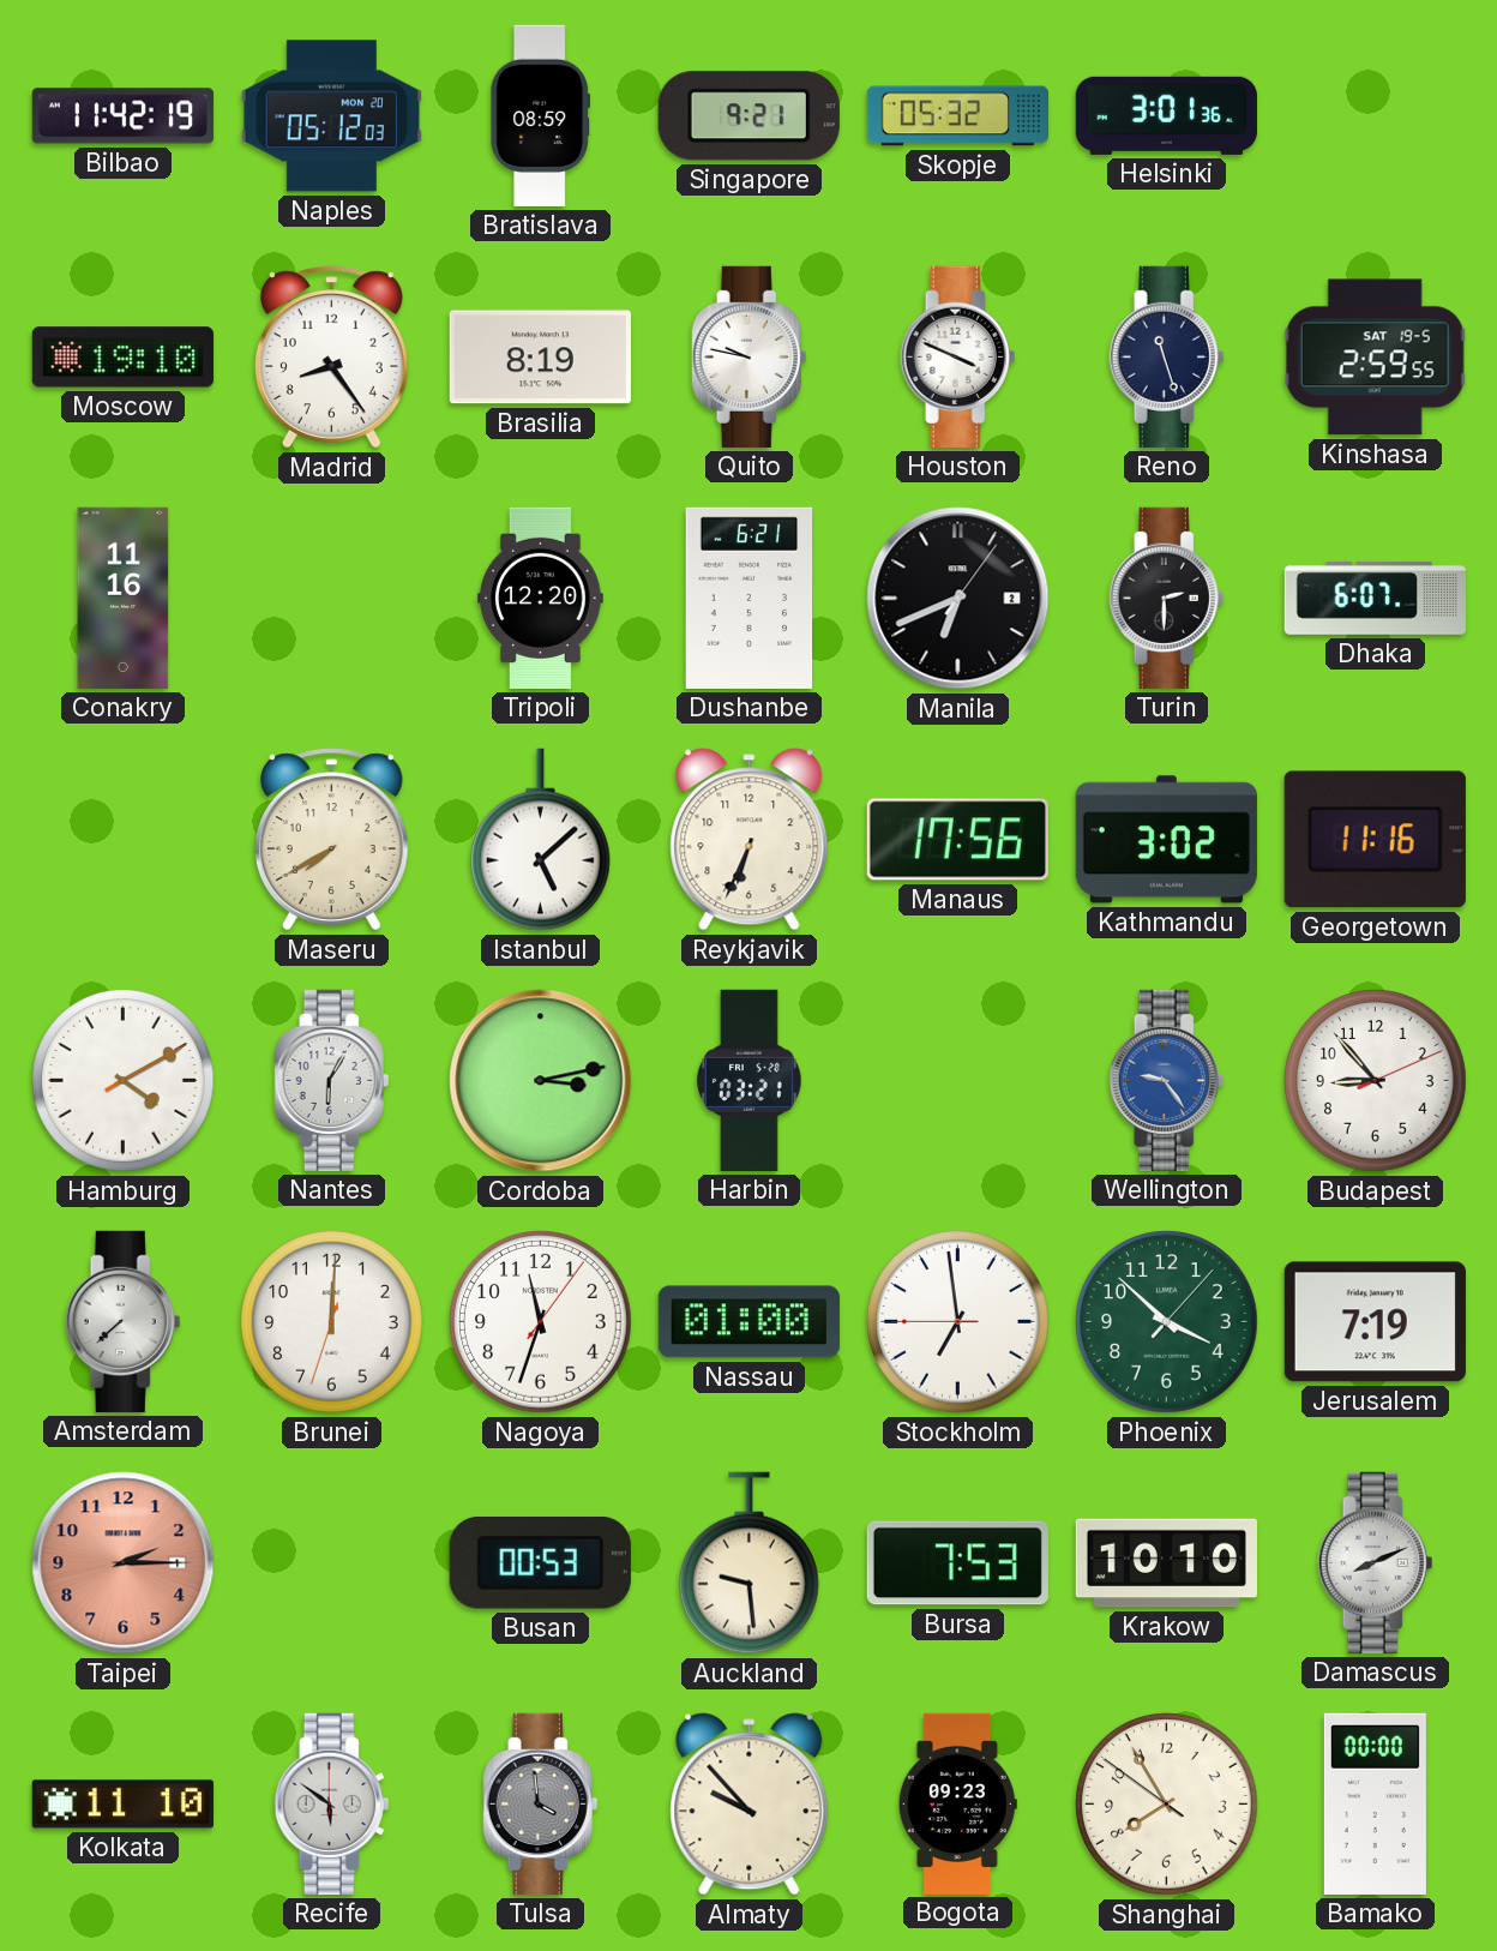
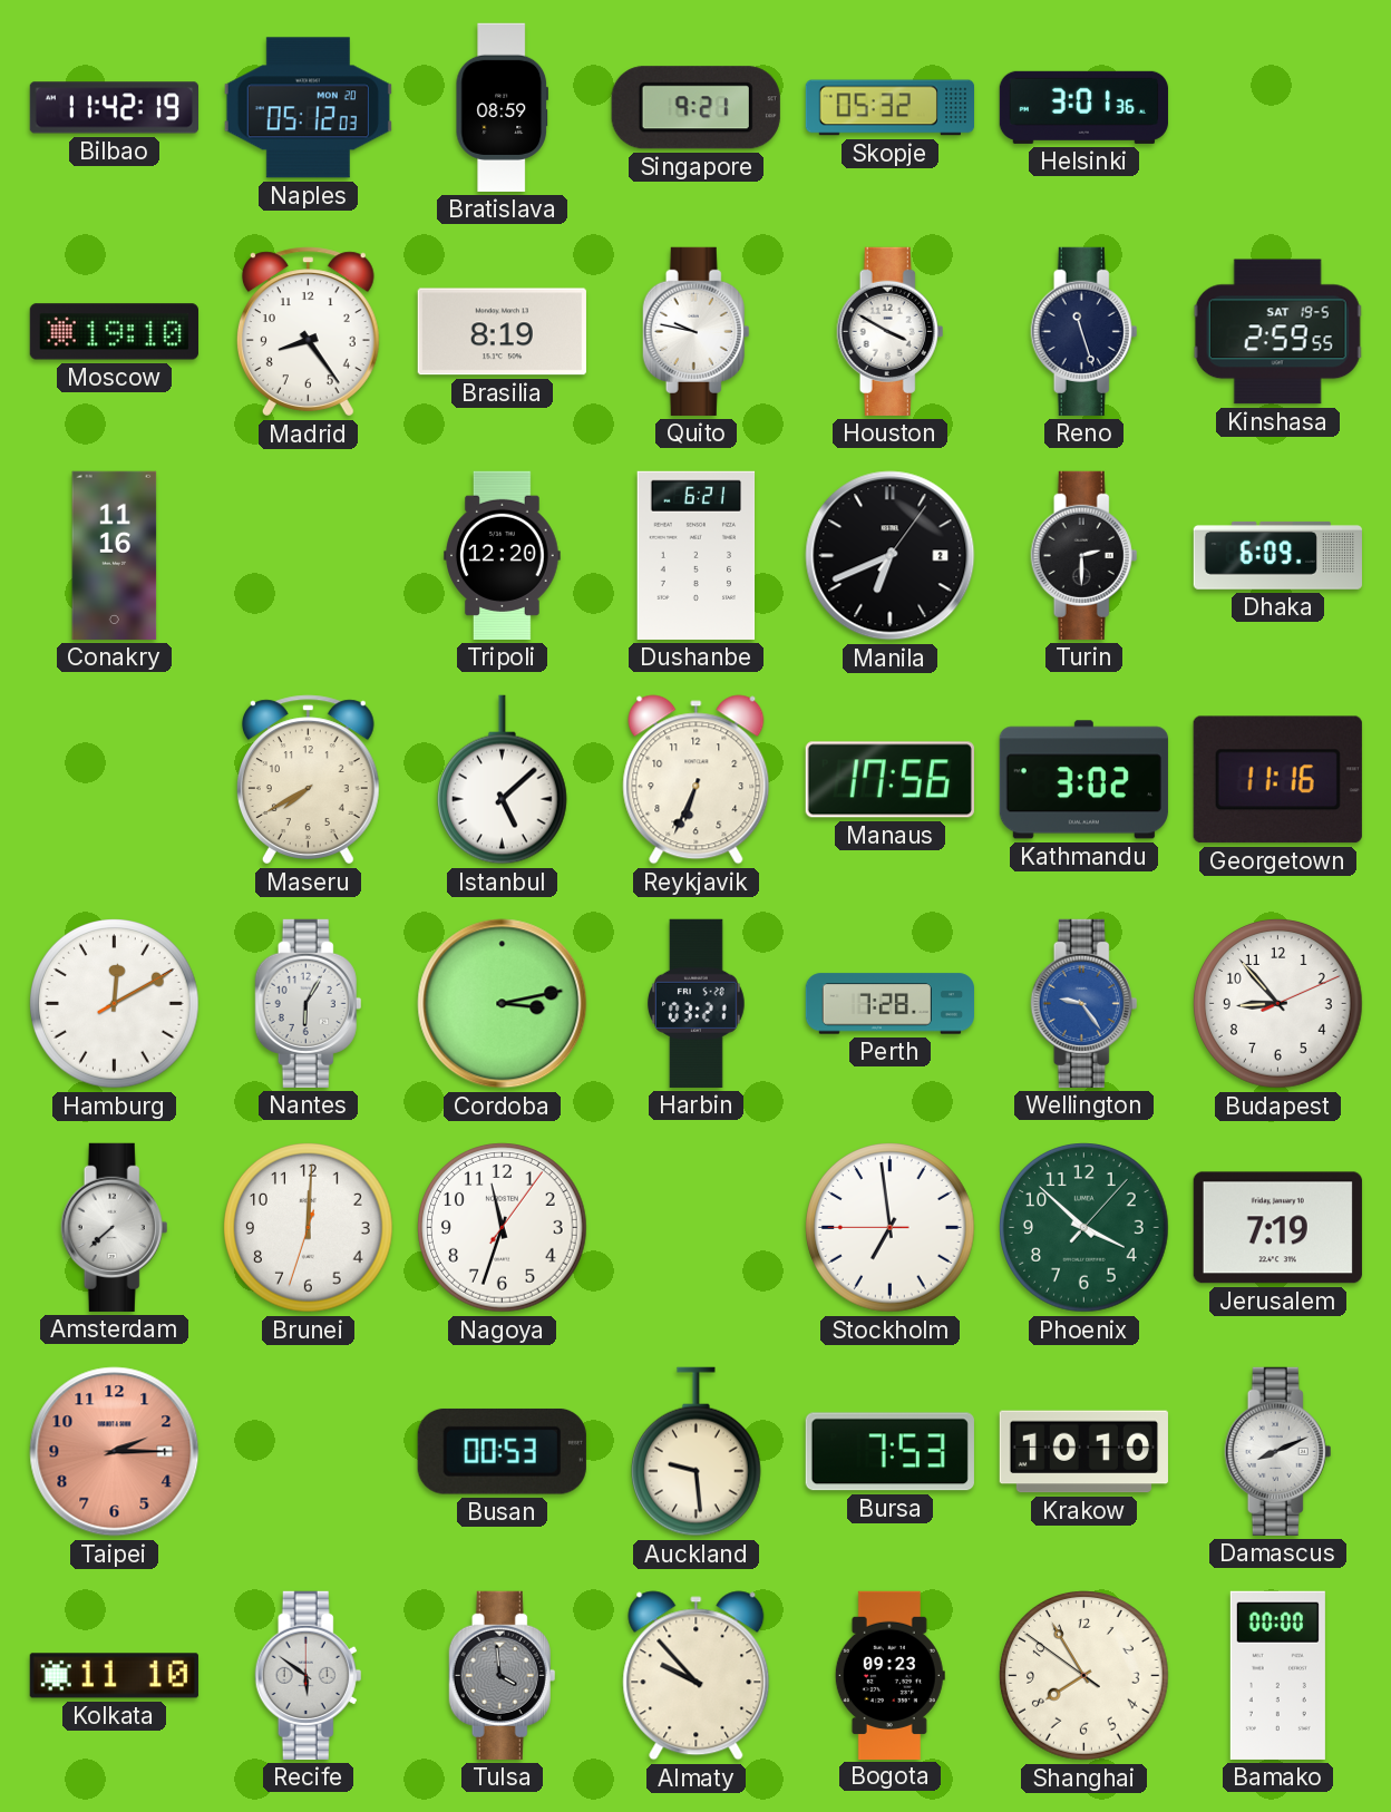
Houston: 3:49 -> 3:50
Dhaka: 6:07 -> 6:09
Hamburg: 4:10 -> 12:10
Perth: none -> 7:28
Nassau: 01:00 -> none
